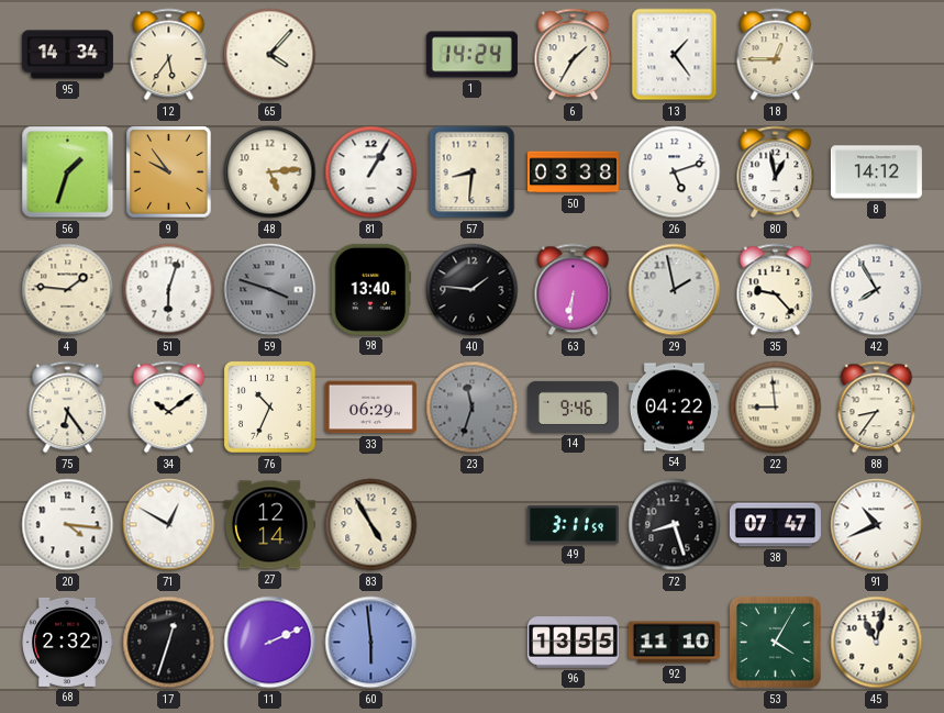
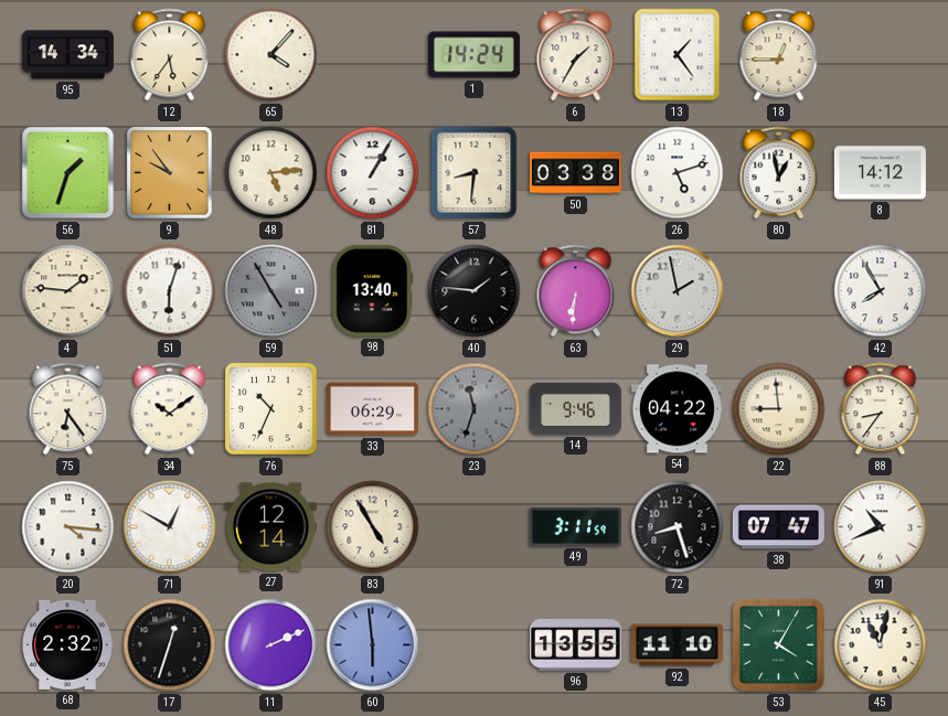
59: 3:48 -> 4:55
35: 9:23 -> none
